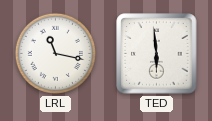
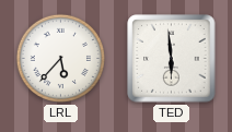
LRL: 11:17 -> 5:37
